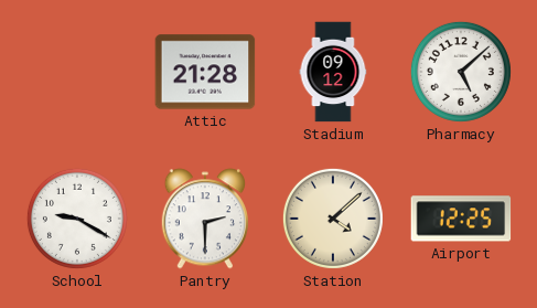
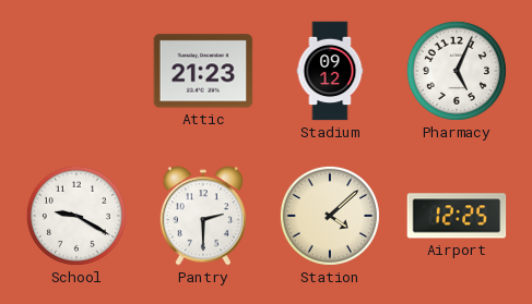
Attic: 21:28 -> 21:23
Pharmacy: 5:08 -> 5:04
